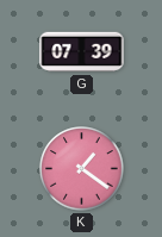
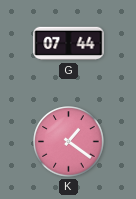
G: 07:39 -> 07:44
